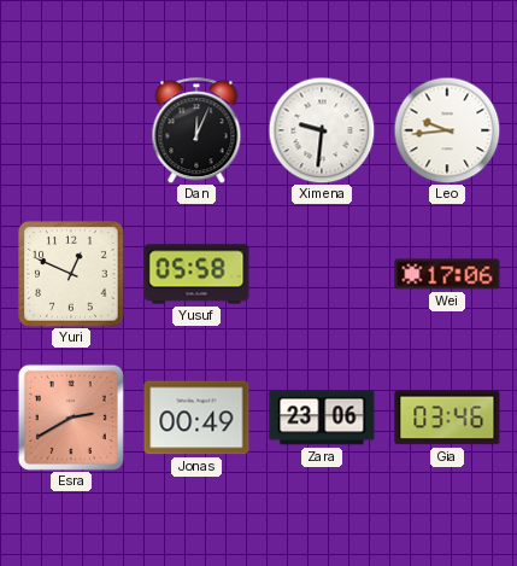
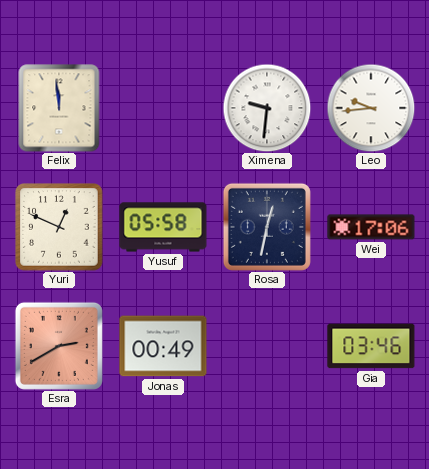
Felix: none -> 11:59
Dan: 12:04 -> none
Rosa: none -> 12:32
Zara: 23:06 -> none
